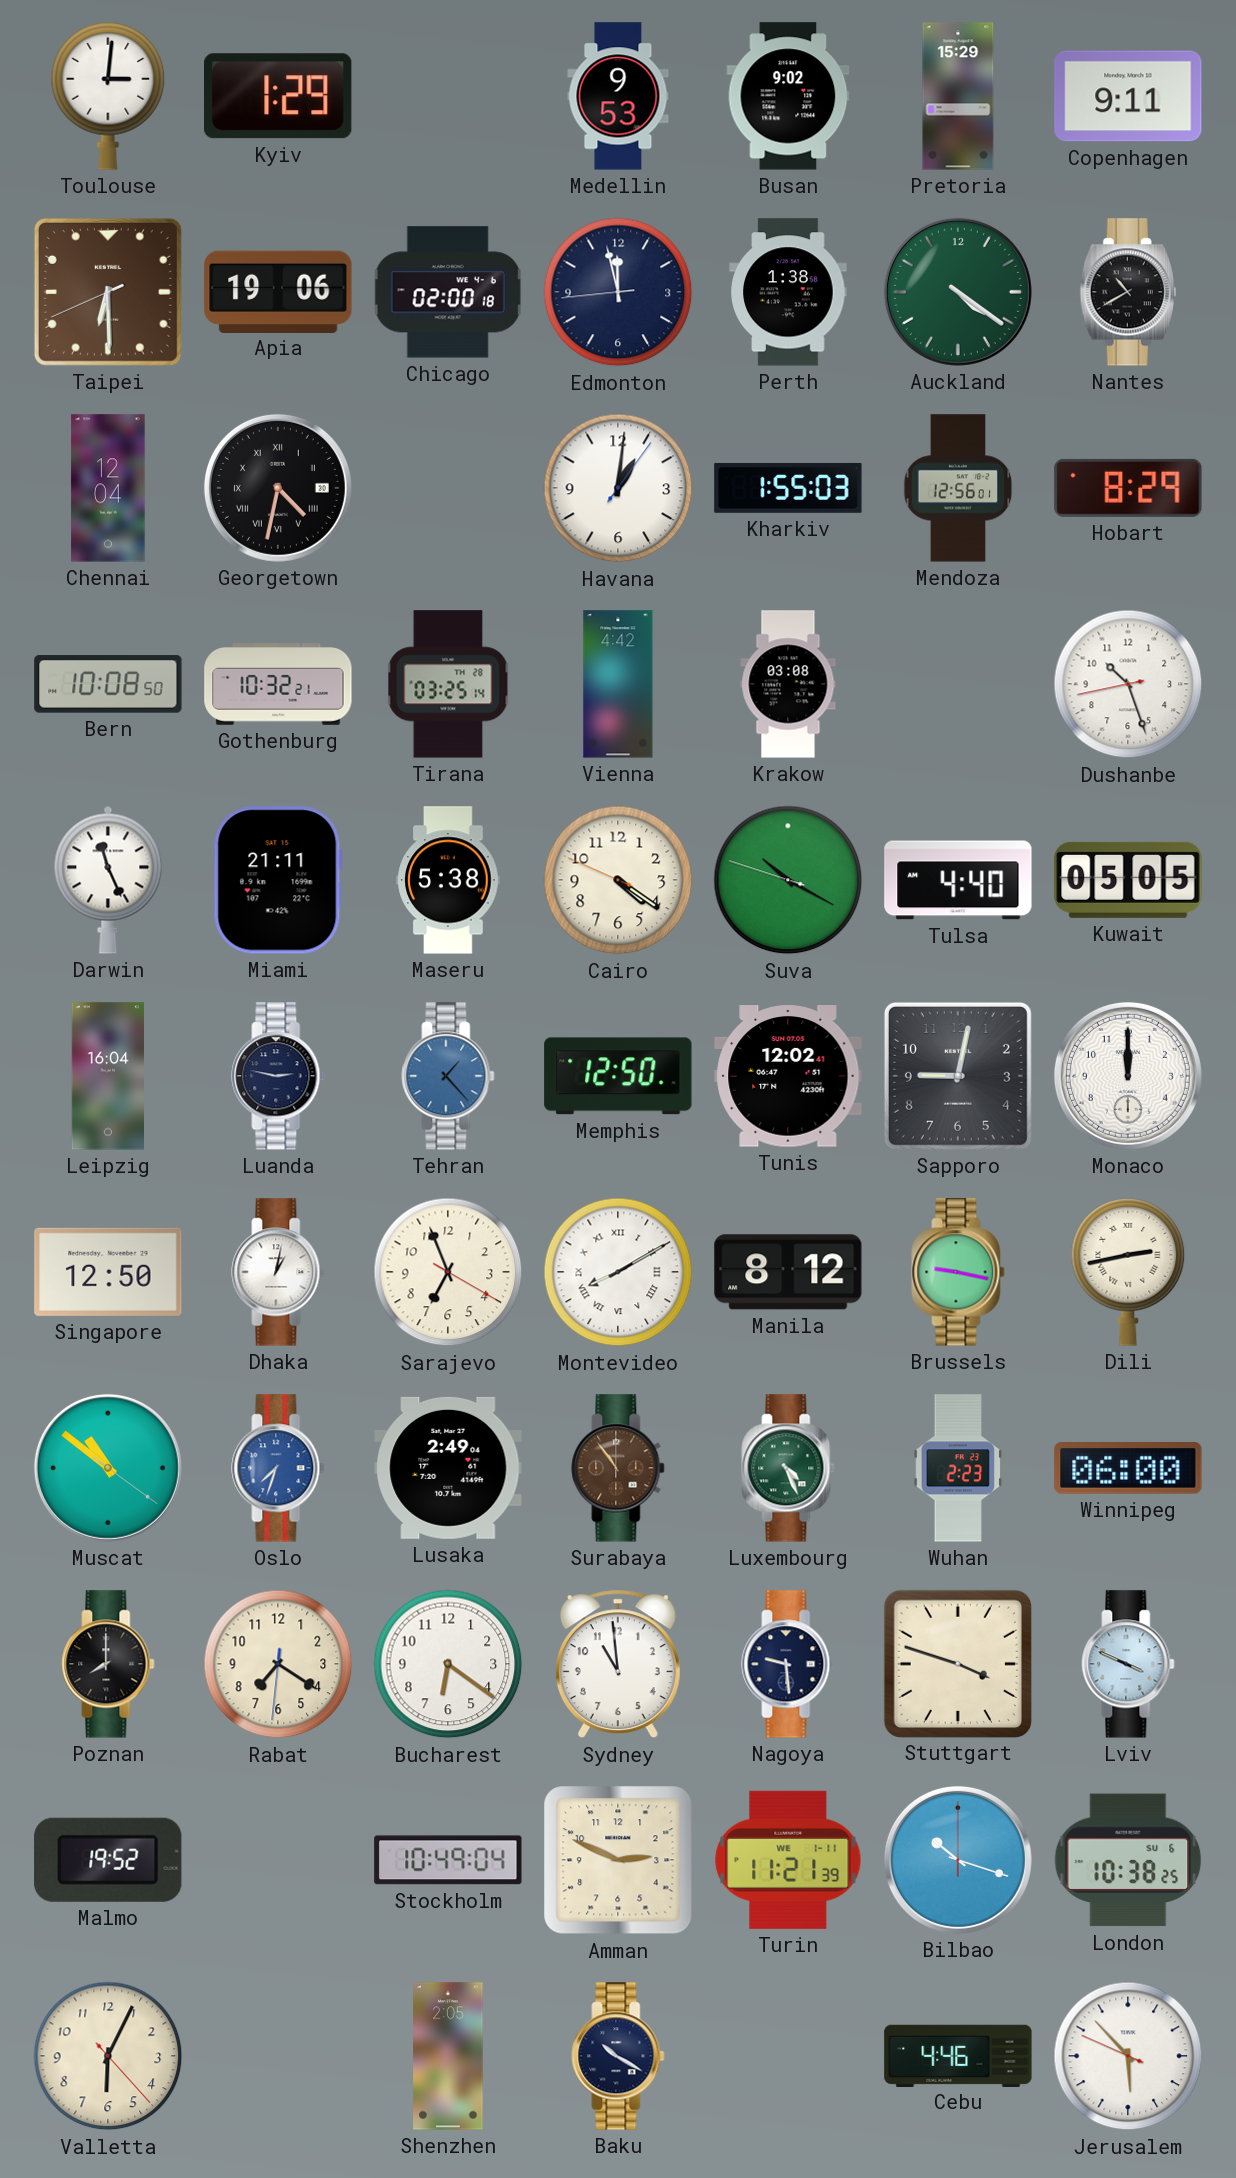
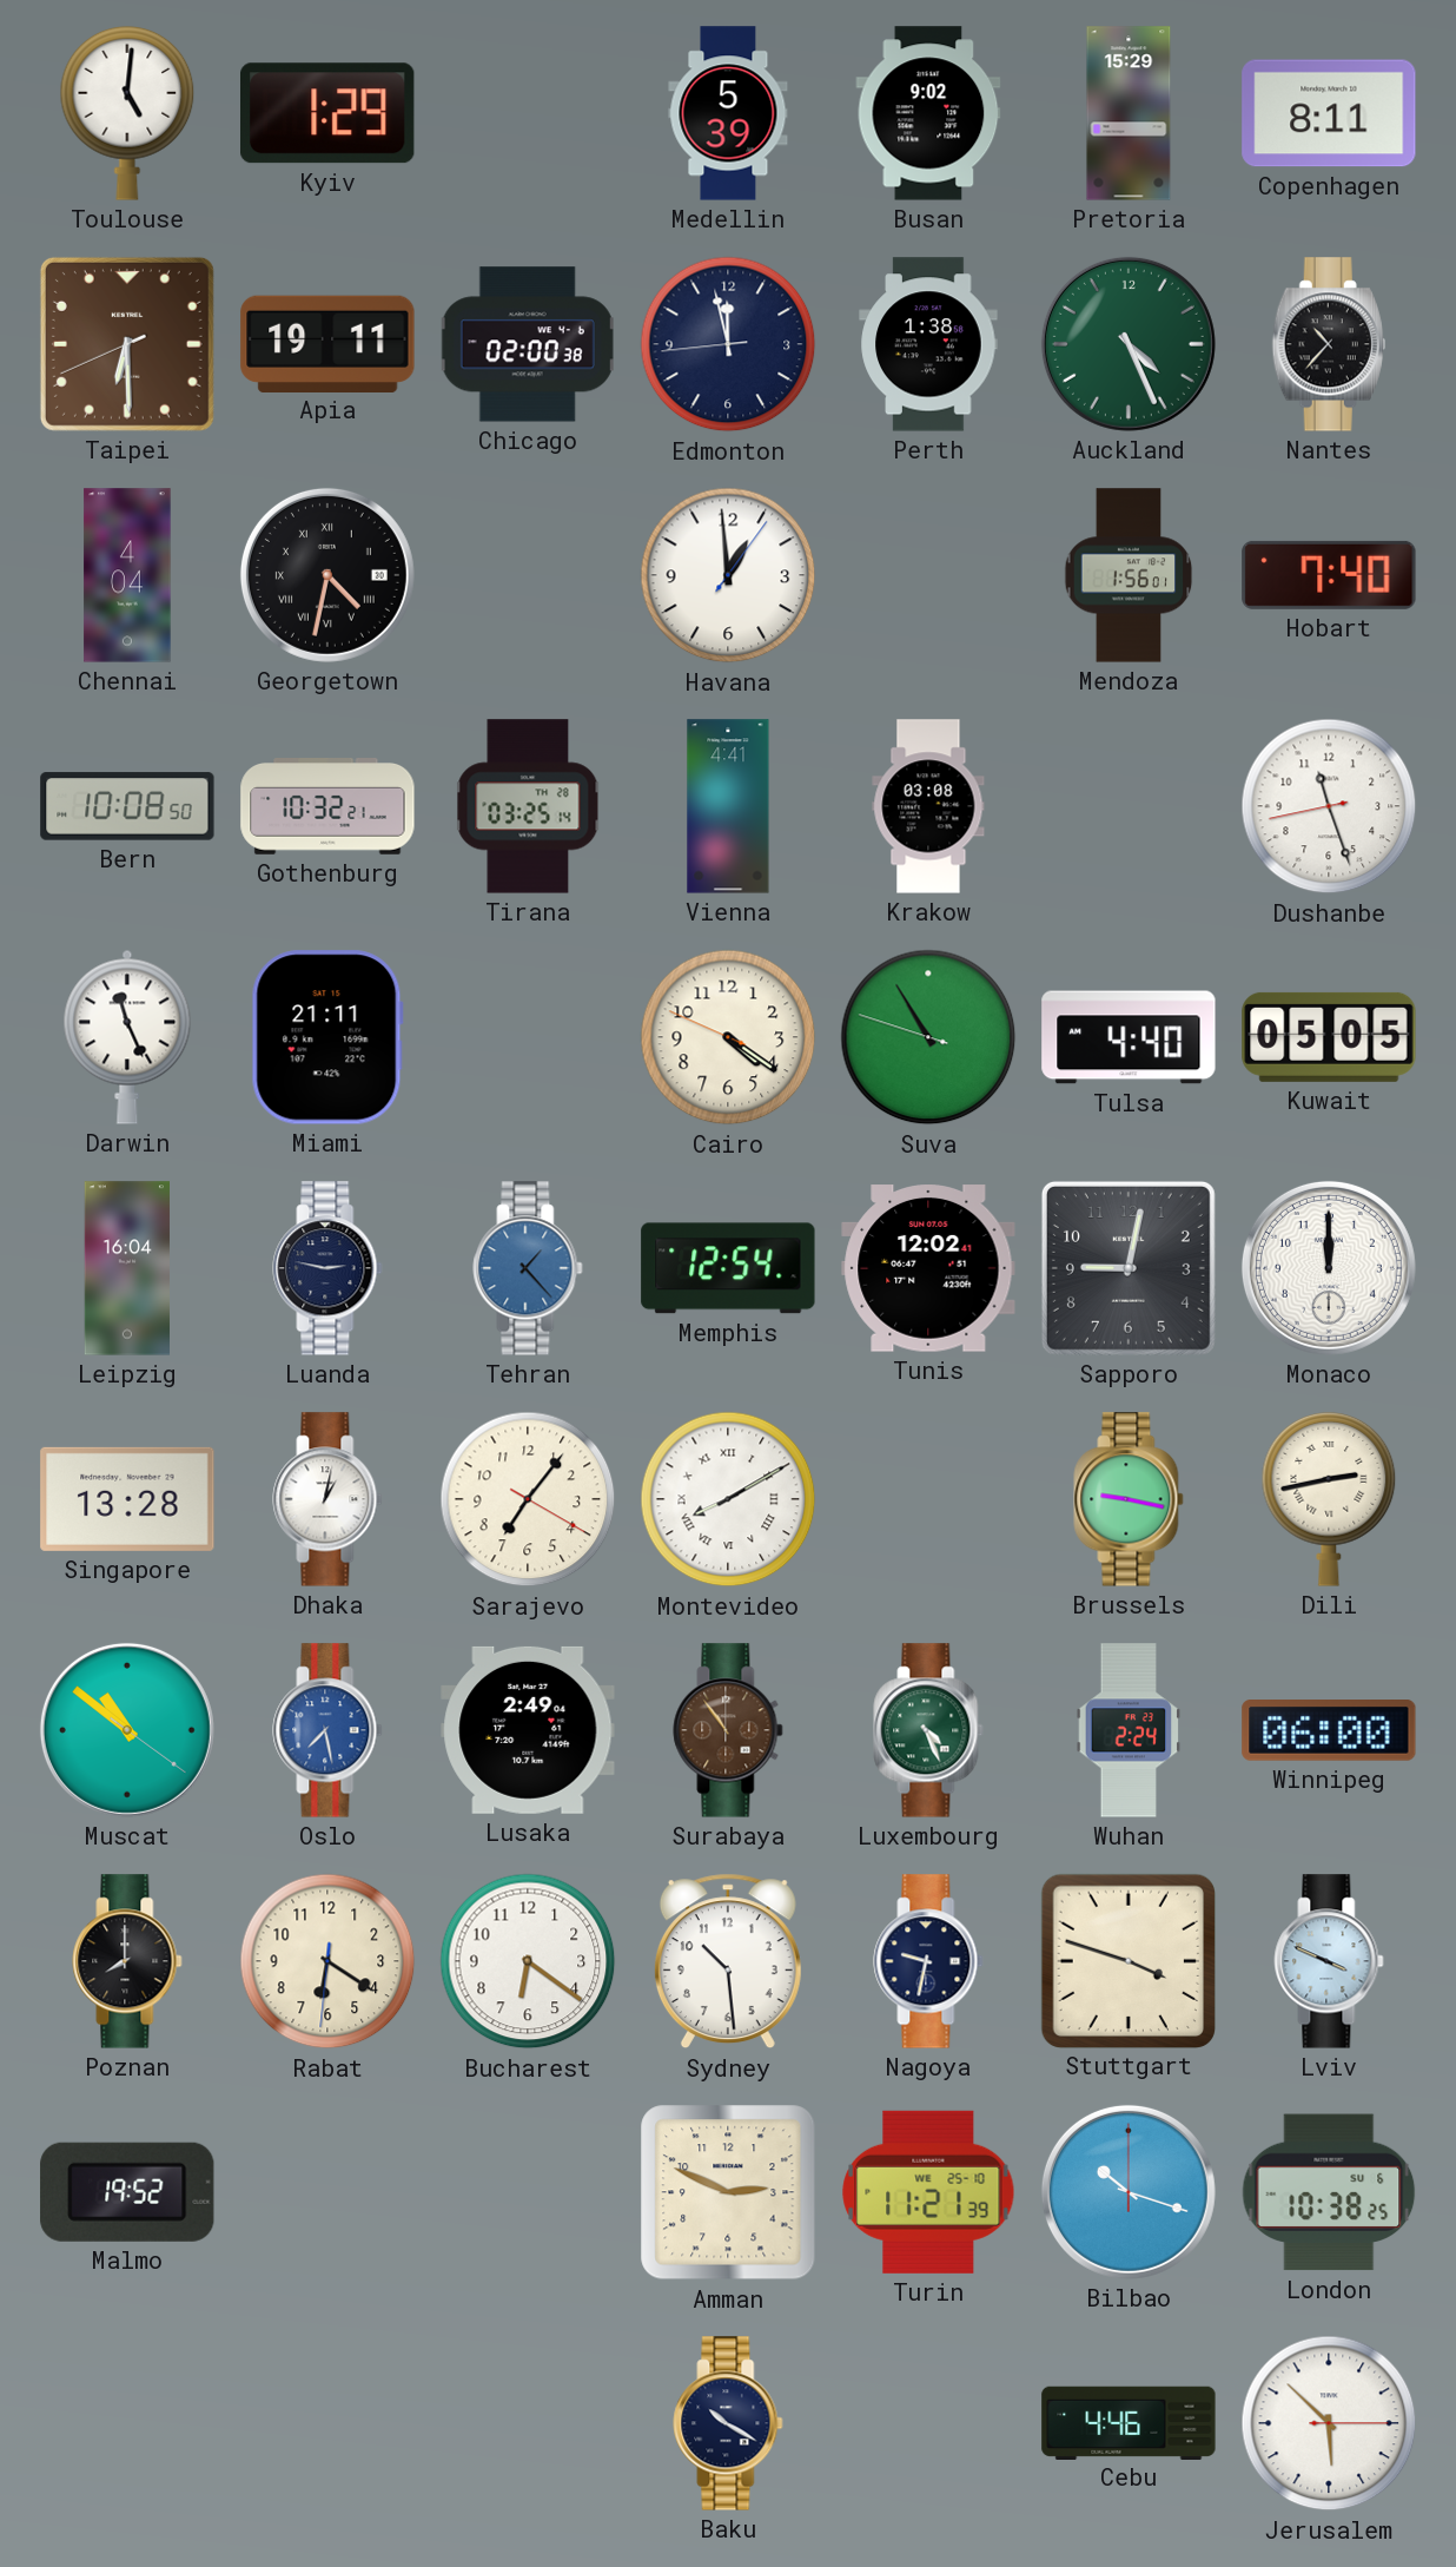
Toulouse: 3:01 -> 5:01
Medellin: 9:53 -> 5:39
Copenhagen: 9:11 -> 8:11
Apia: 19:06 -> 19:11
Chicago: 02:00:18 -> 02:00:38
Auckland: 4:21 -> 4:26
Nantes: 10:40 -> 10:37
Chennai: 12:04 -> 4:04
Havana: 1:01 -> 12:59
Kharkiv: 1:55 -> none
Mendoza: 12:56 -> 1:56
Hobart: 8:29 -> 7:40
Vienna: 4:42 -> 4:41
Dushanbe: 10:26 -> 11:26
Maseru: 5:38 -> none
Suva: 10:19 -> 10:54
Memphis: 12:50 -> 12:54
Singapore: 12:50 -> 13:28
Sarajevo: 6:56 -> 7:06
Manila: 8:12 -> none
Oslo: 7:33 -> 7:28
Wuhan: 2:23 -> 2:24
Rabat: 7:20 -> 6:20
Sydney: 10:59 -> 10:29
Nagoya: 9:29 -> 9:32
Stockholm: 10:49 -> none
Turin date: WE 1-11 -> WE 25-10
Valletta: 6:04 -> none
Shenzhen: 2:05 -> none
Jerusalem: 5:52:49 -> 5:52:15
